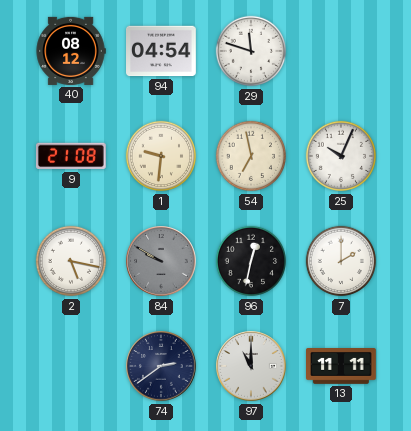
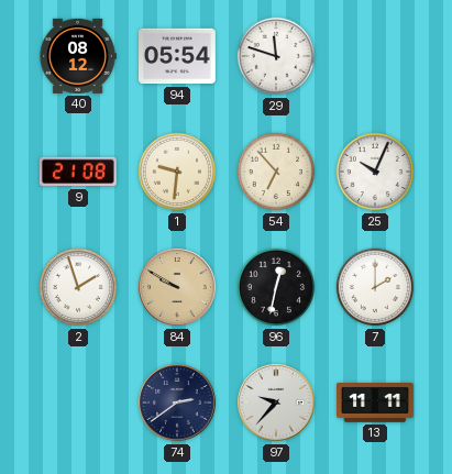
94: 04:54 -> 05:54
54: 6:58 -> 6:53
2: 5:17 -> 1:57
84 dial: grey -> champagne
97: 11:00 -> 9:37
